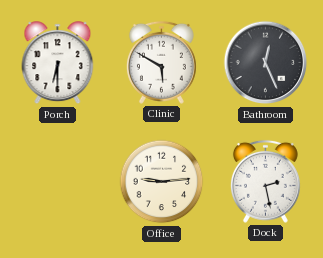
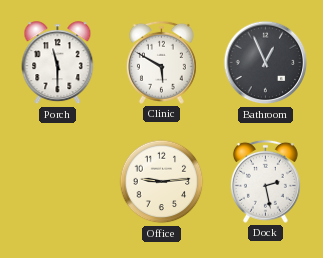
Porch: 6:30 -> 11:30
Bathroom: 12:26 -> 12:56
